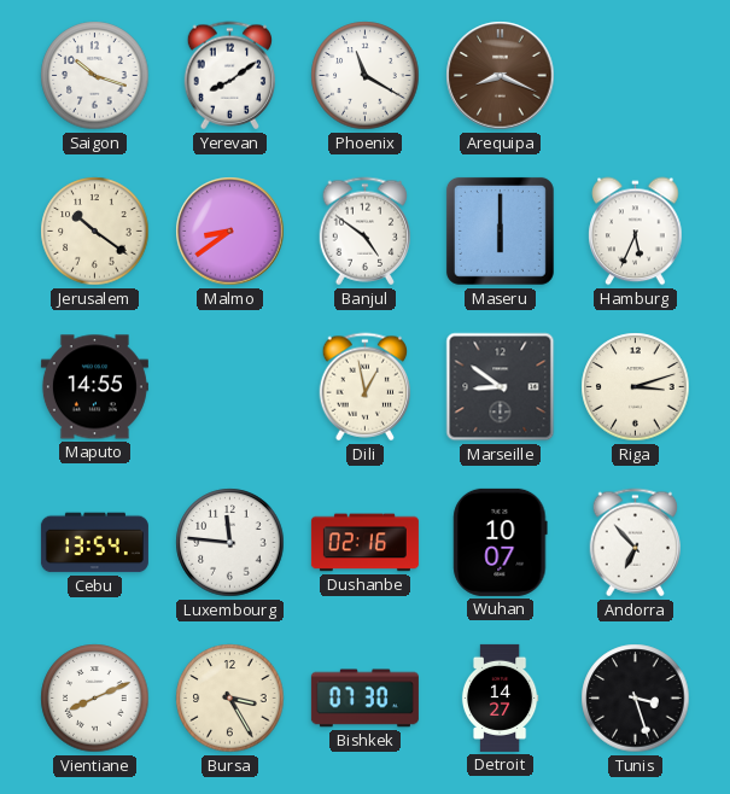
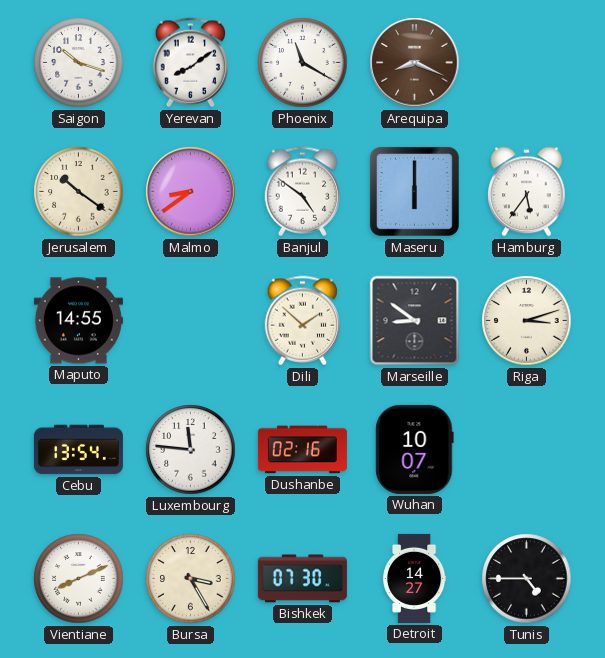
Hamburg: 5:34 -> 5:36
Dili: 12:58 -> 1:52
Andorra: 6:53 -> none
Tunis: 3:27 -> 4:45
